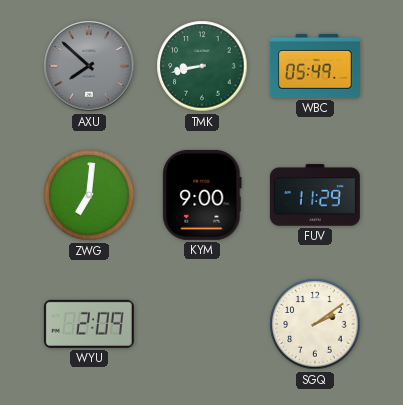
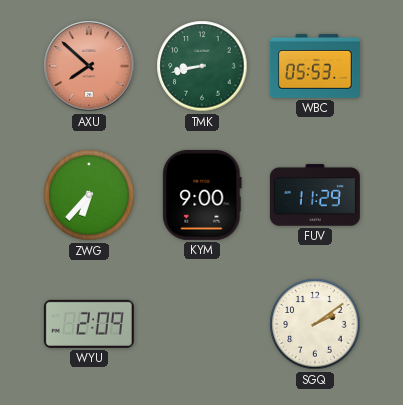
AXU dial: grey -> salmon
WBC: 05:49 -> 05:53
ZWG: 7:01 -> 6:37
